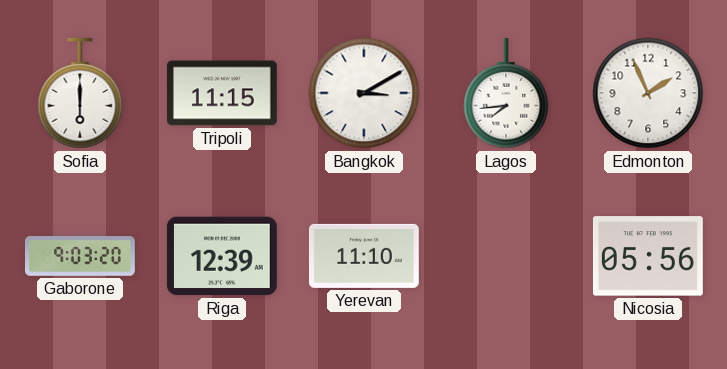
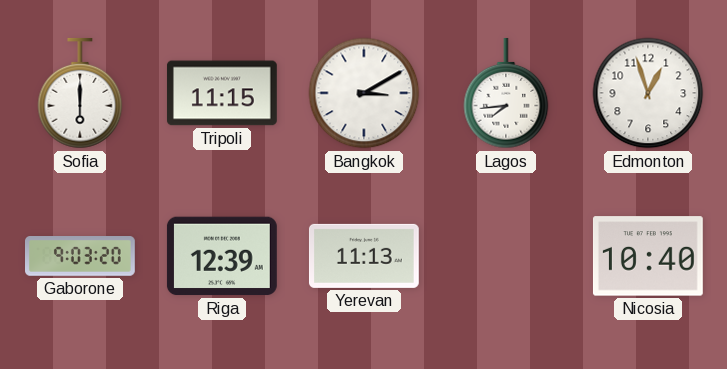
Edmonton: 1:56 -> 12:57
Yerevan: 11:10 -> 11:13
Nicosia: 05:56 -> 10:40
